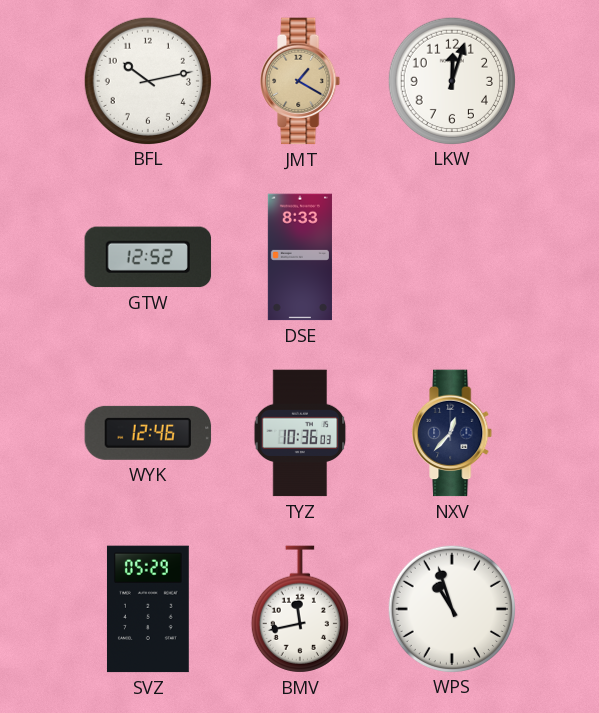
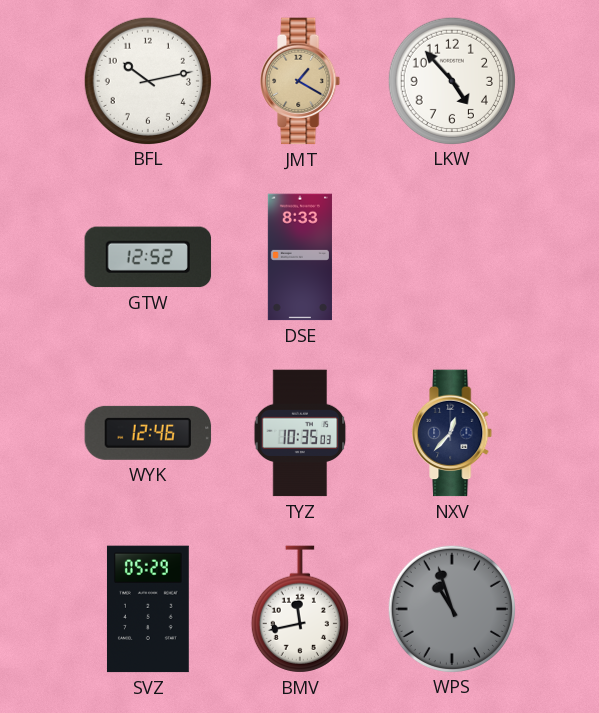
LKW: 12:03 -> 4:53
TYZ: 10:36 -> 10:35
WPS dial: white -> grey
